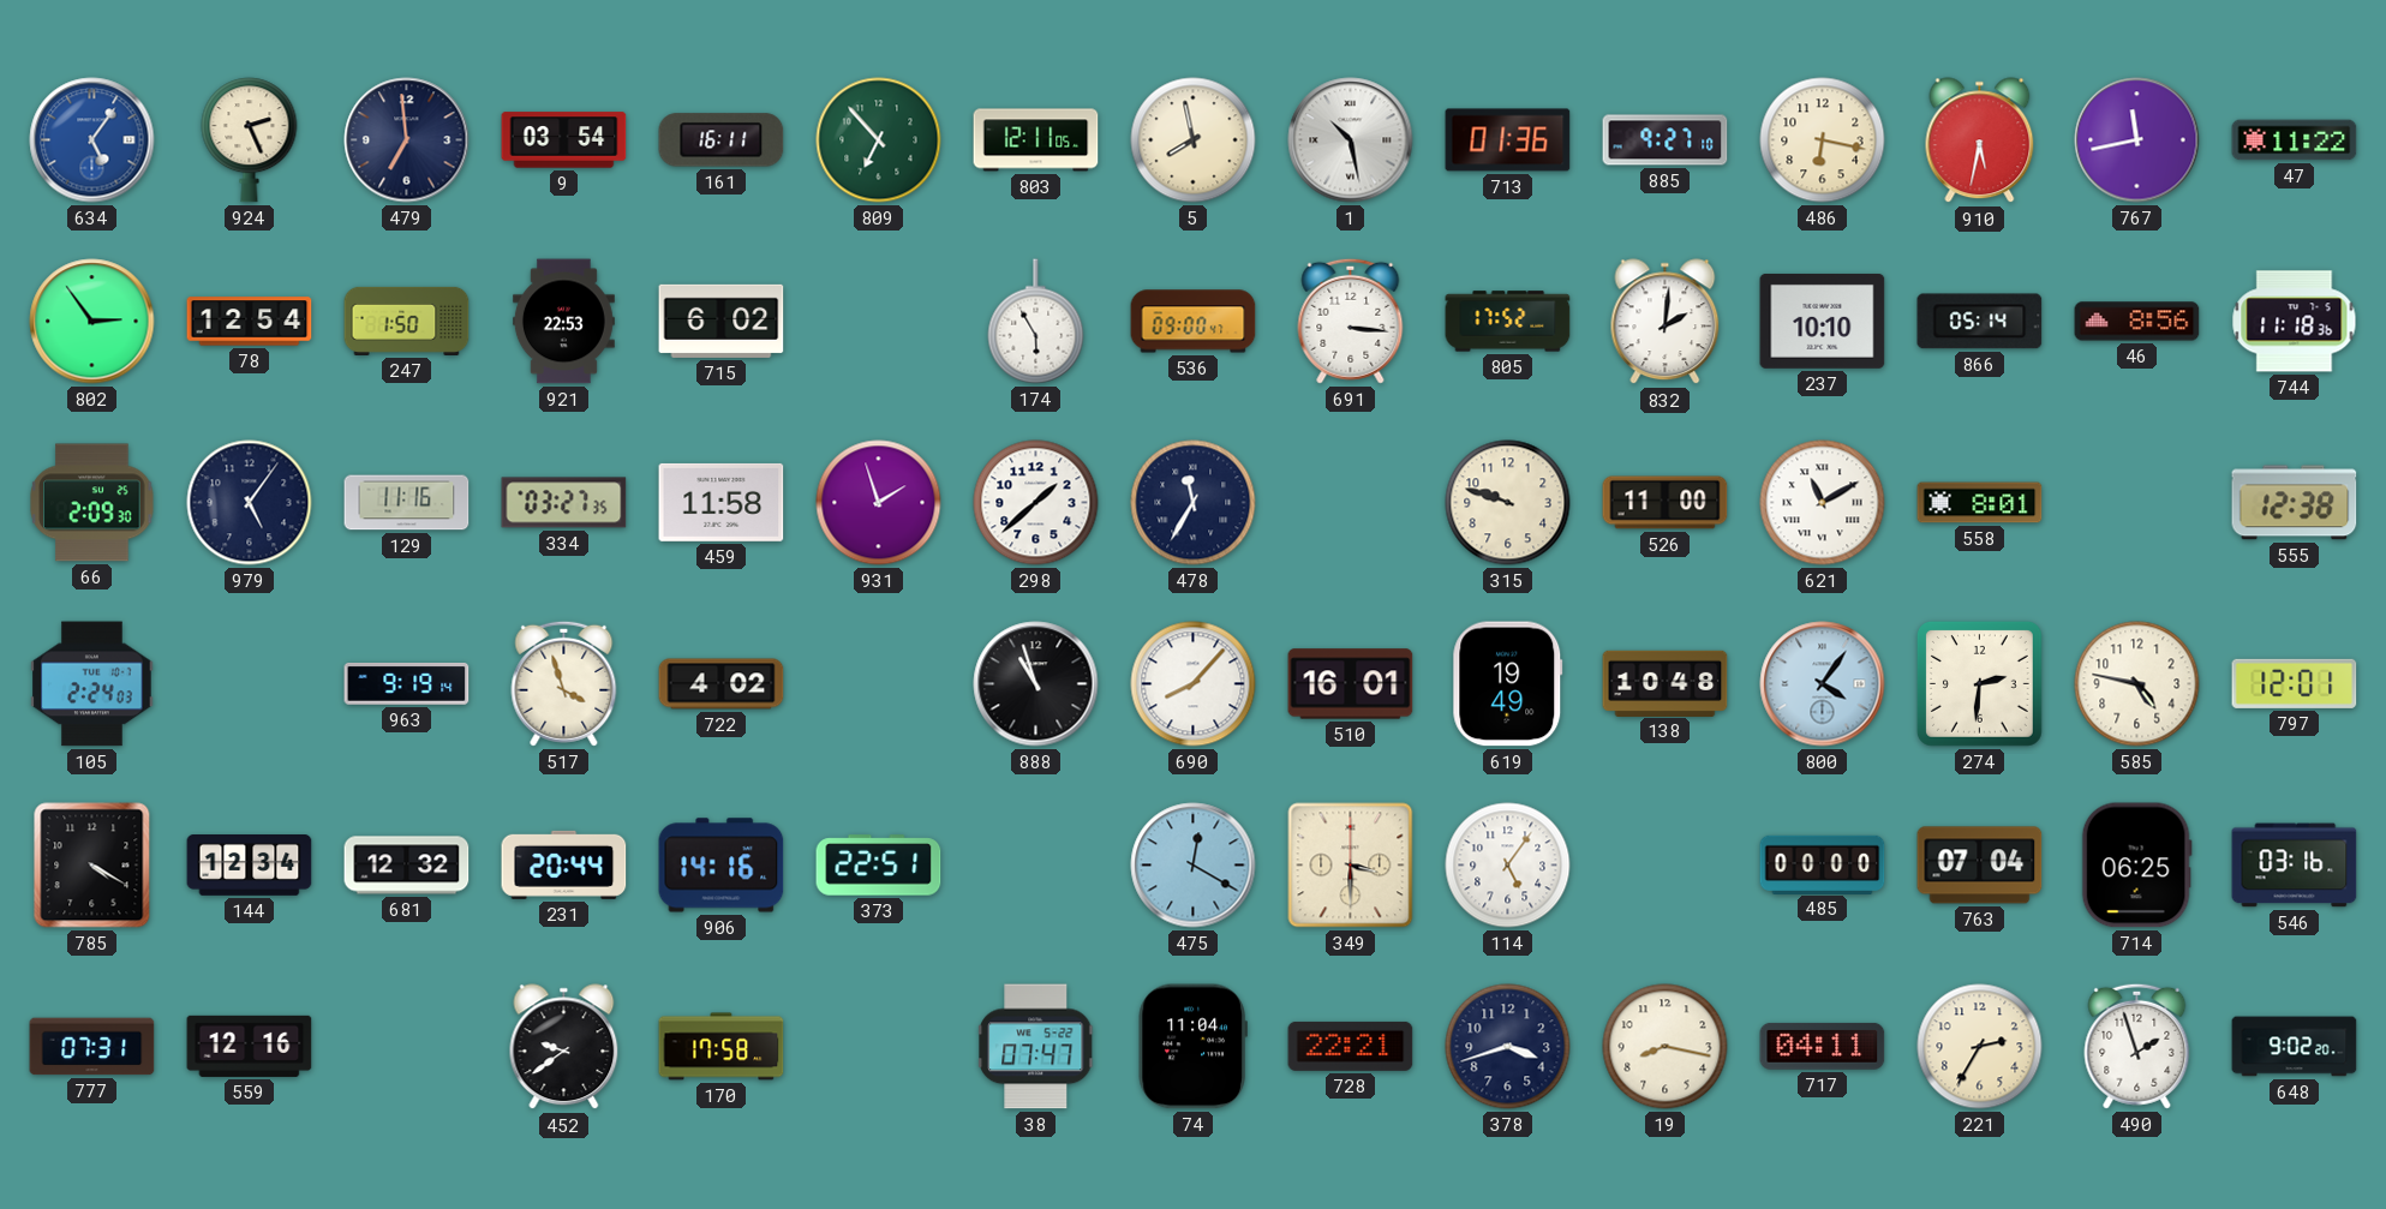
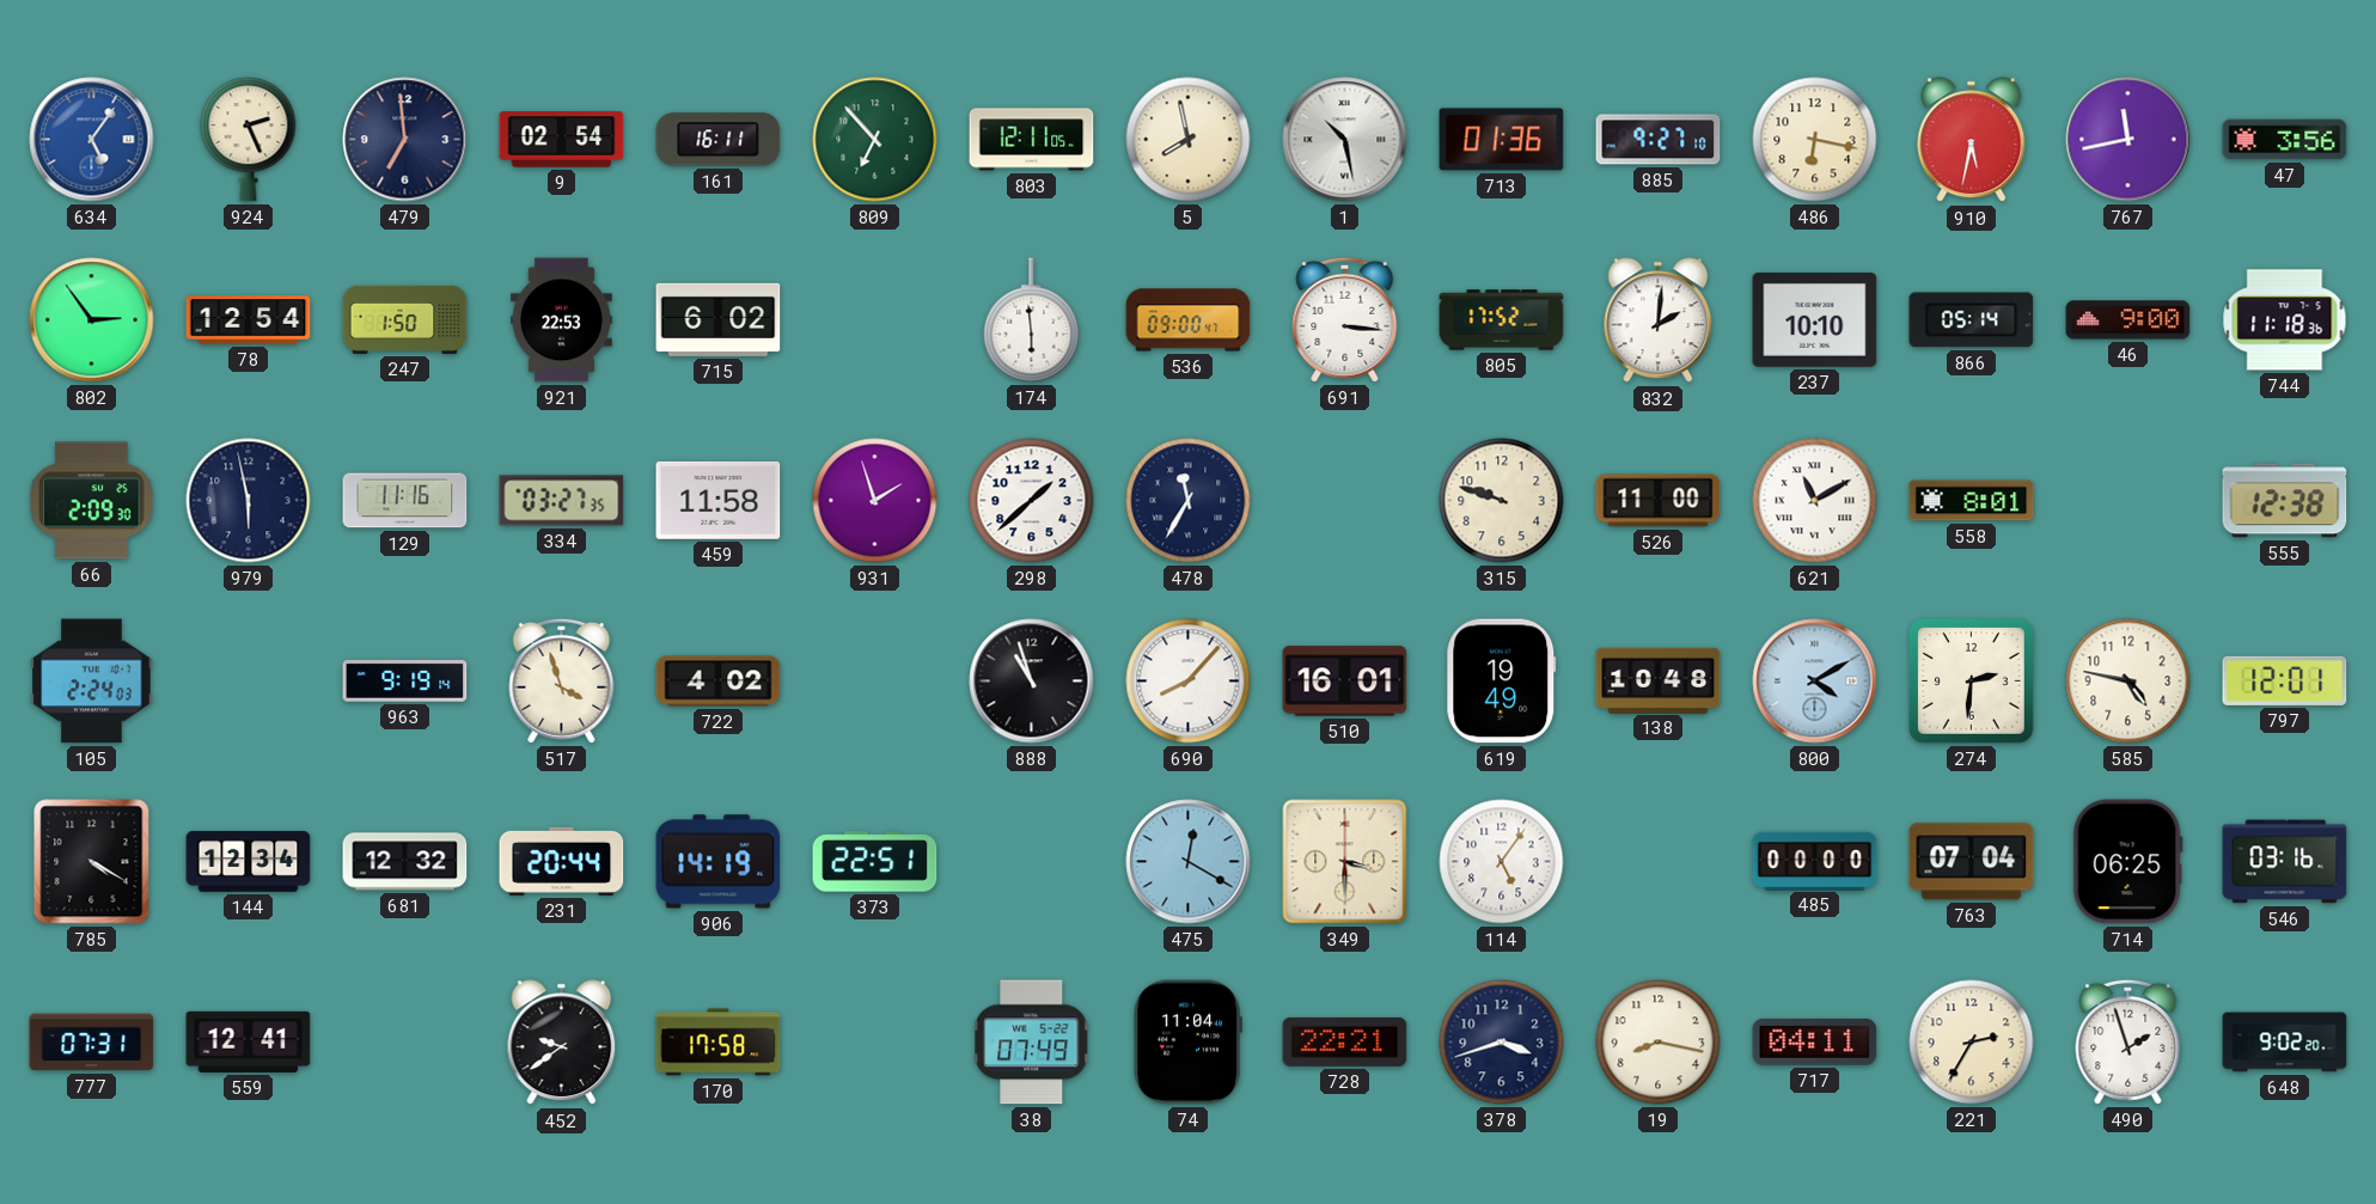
9: 03:54 -> 02:54
47: 11:22 -> 3:56
174: 5:55 -> 5:59
46: 8:56 -> 9:00
979: 5:06 -> 5:58
800: 4:06 -> 4:10
906: 14:16 -> 14:19
559: 12:16 -> 12:41
38: 07:47 -> 07:49
